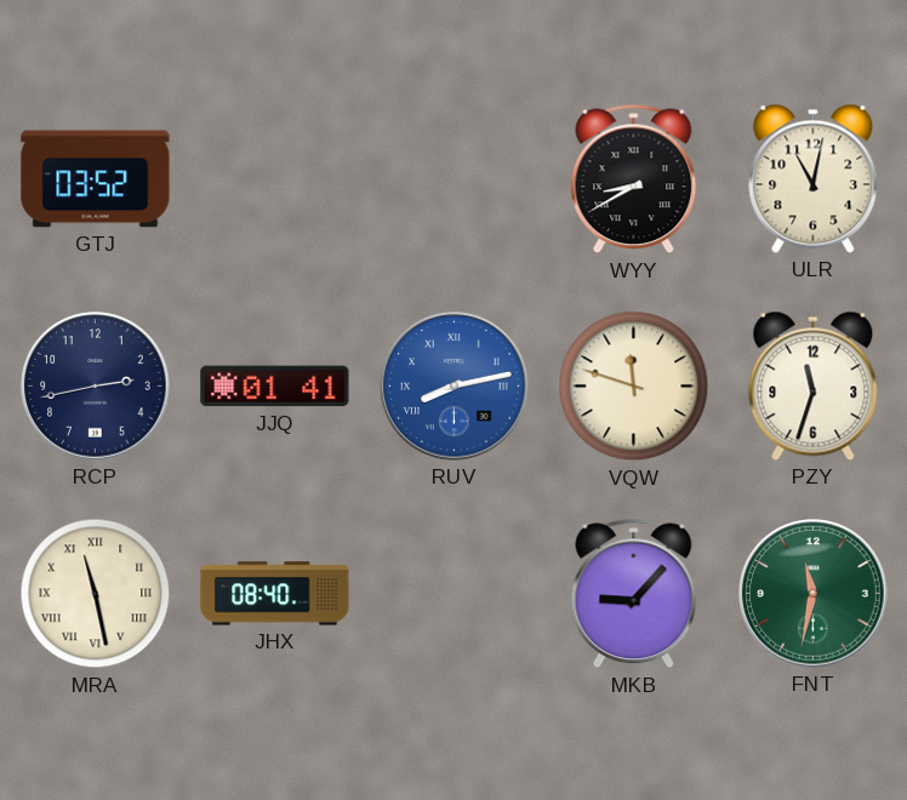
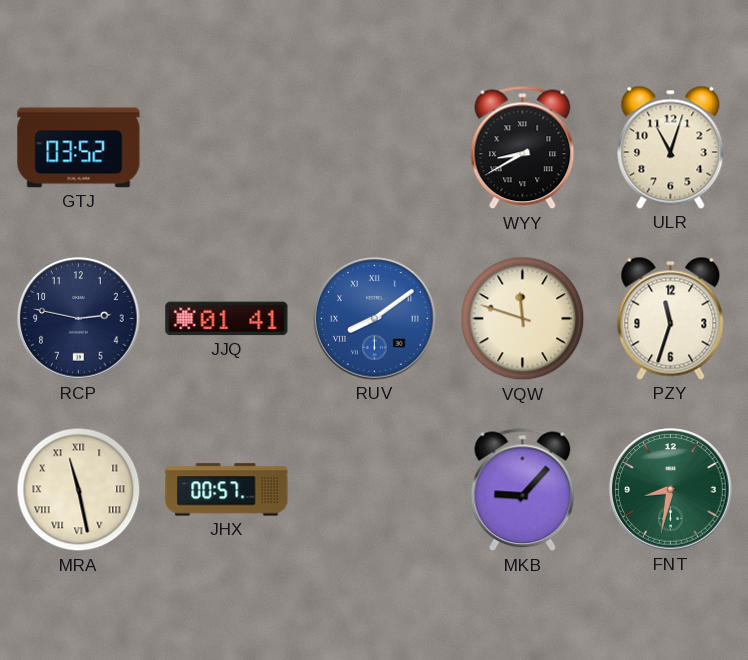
ULR: 11:02 -> 11:03
RCP: 2:43 -> 2:47
RUV: 8:13 -> 8:09
JHX: 08:40 -> 00:57
FNT: 11:32 -> 8:32
